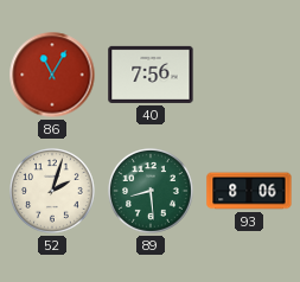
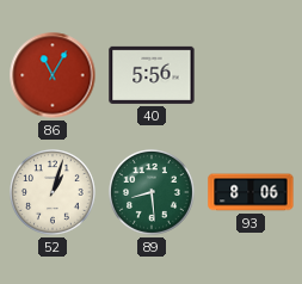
40: 7:56 -> 5:56
52: 2:03 -> 1:03
